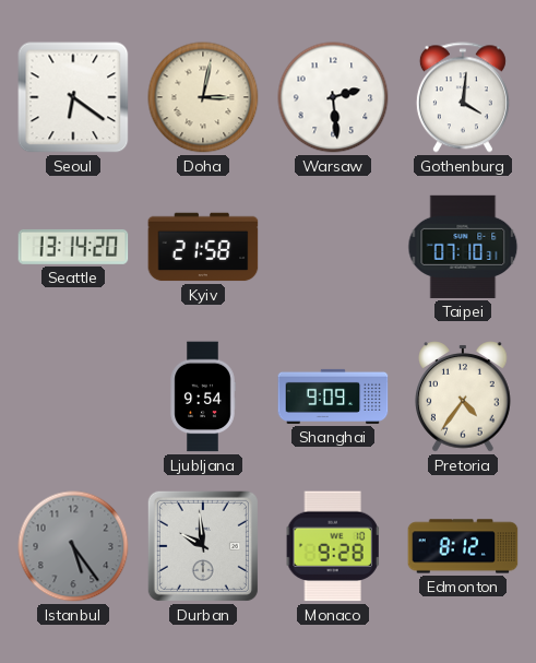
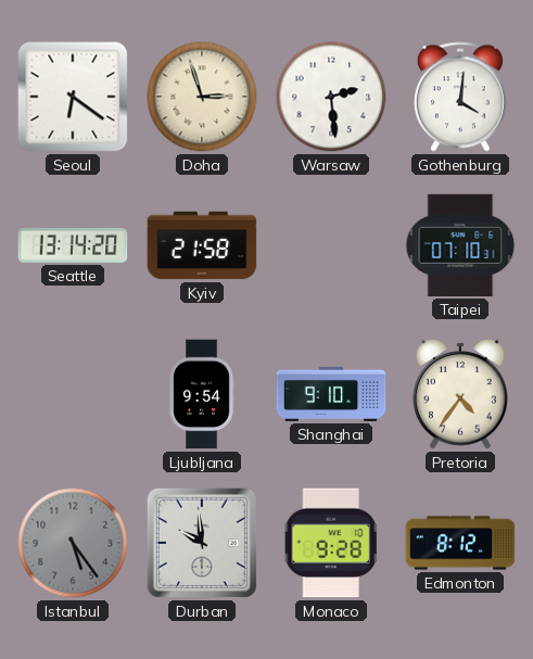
Doha: 3:02 -> 2:57
Shanghai: 9:09 -> 9:10
